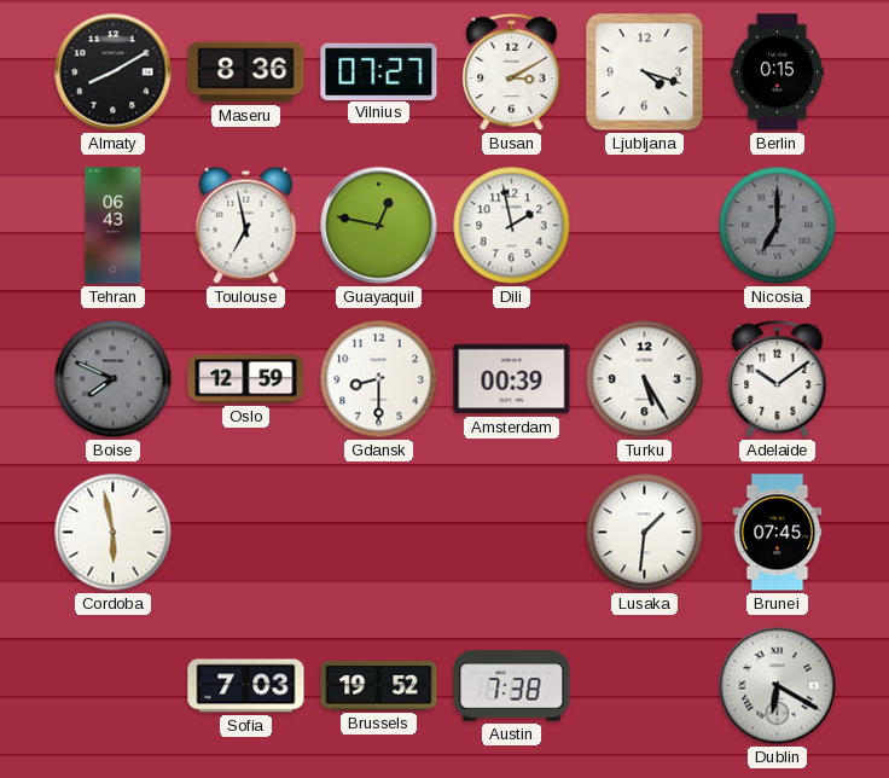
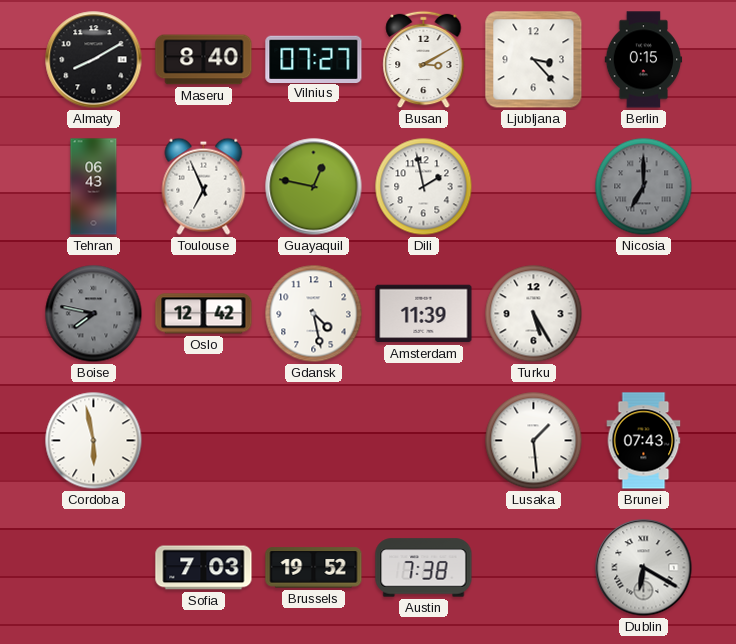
Maseru: 8:36 -> 8:40
Ljubljana: 4:18 -> 3:23
Toulouse: 6:58 -> 6:56
Boise: 7:49 -> 7:47
Oslo: 12:59 -> 12:42
Gdansk: 8:30 -> 4:28
Amsterdam: 00:39 -> 11:39
Adelaide: 10:09 -> none
Lusaka: 1:31 -> 1:29
Brunei: 07:45 -> 07:43
